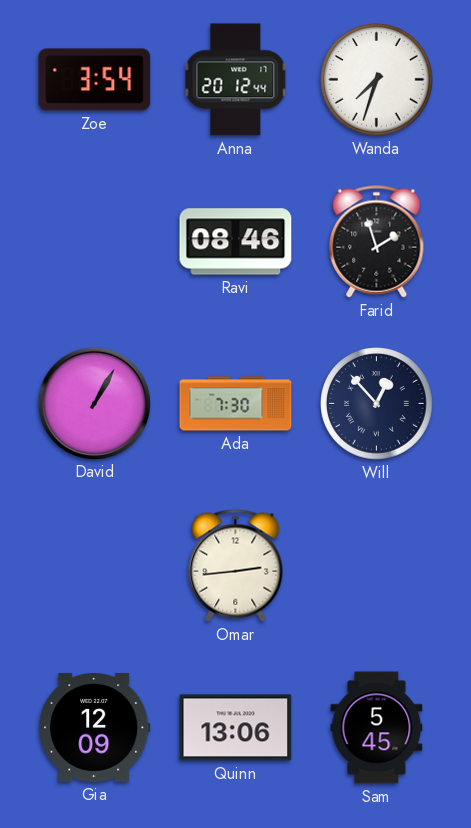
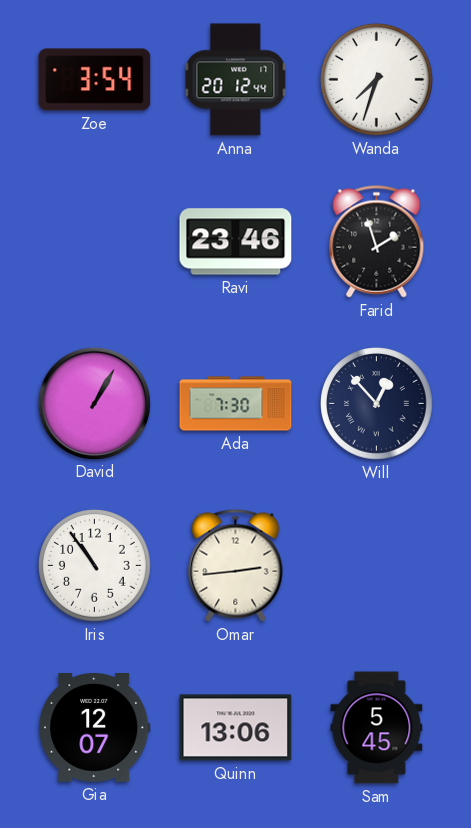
Ravi: 08:46 -> 23:46
Iris: none -> 10:54
Gia: 12:09 -> 12:07
